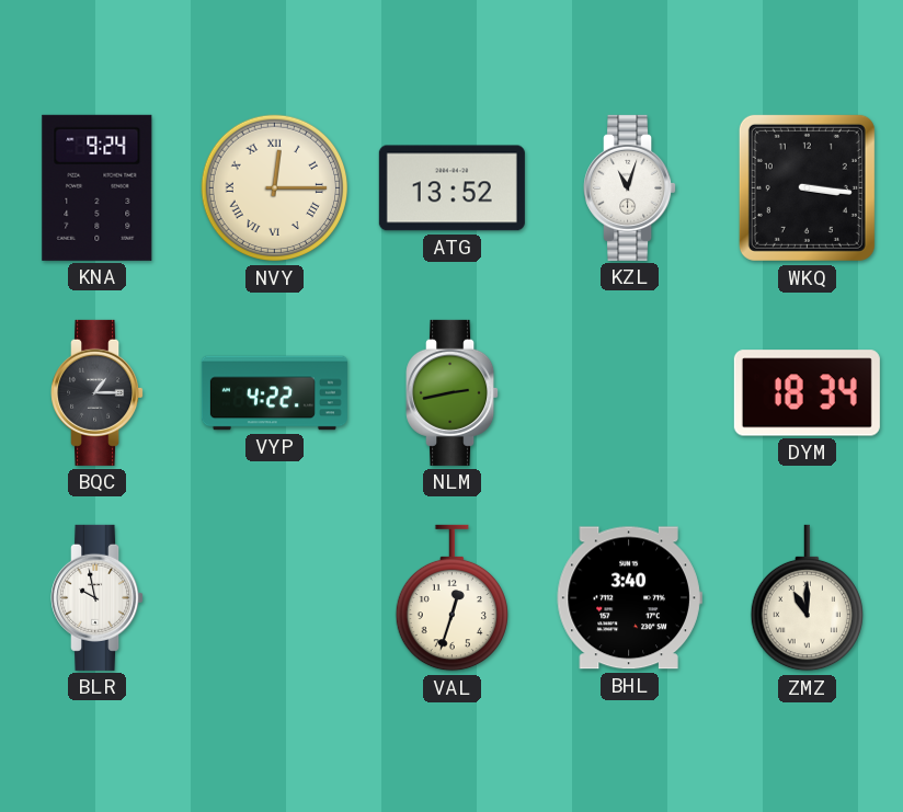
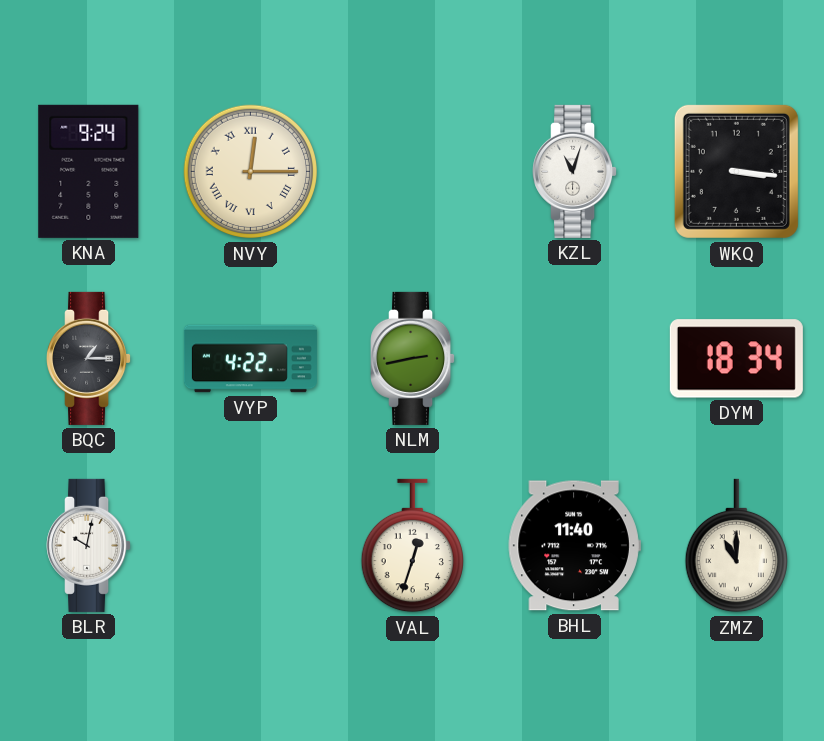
ATG: 13:52 -> none
BLR: 9:58 -> 10:02
BHL: 3:40 -> 11:40
